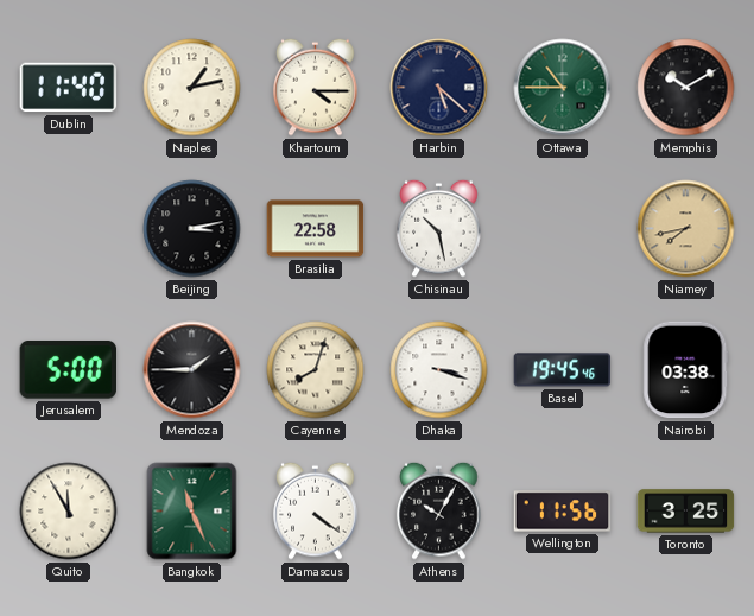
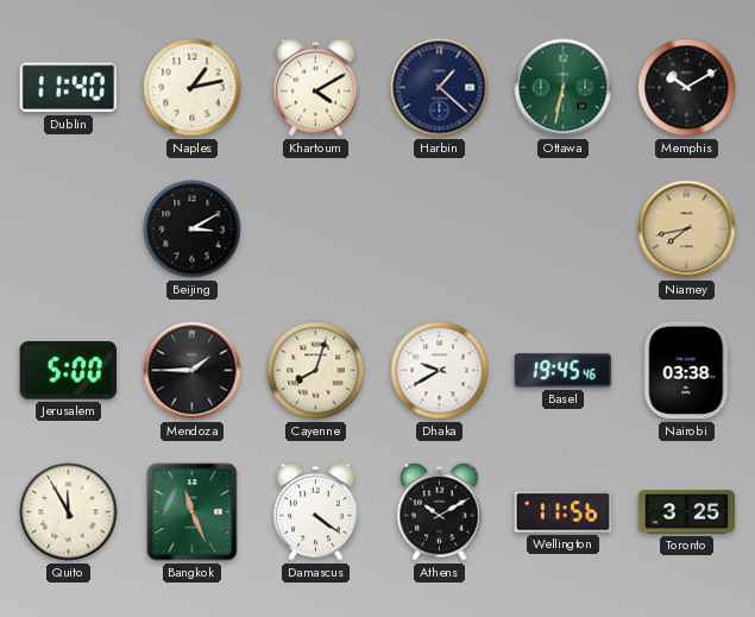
Khartoum: 4:15 -> 4:10
Harbin: 5:22 -> 1:22
Ottawa: 10:45 -> 6:32
Beijing: 3:13 -> 3:10
Brasilia: 22:58 -> none
Chisinau: 10:28 -> none
Dhaka: 3:18 -> 9:40
Athens: 10:05 -> 10:10
